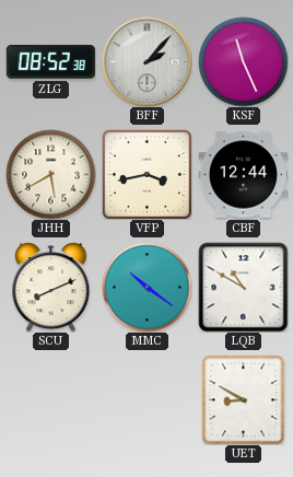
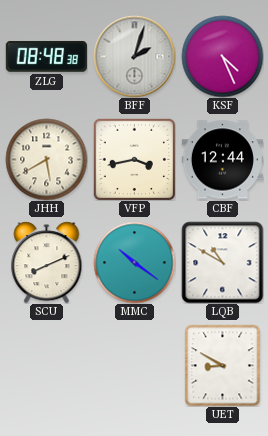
ZLG: 08:52 -> 08:48
BFF: 2:07 -> 2:03
KSF: 11:26 -> 4:26
